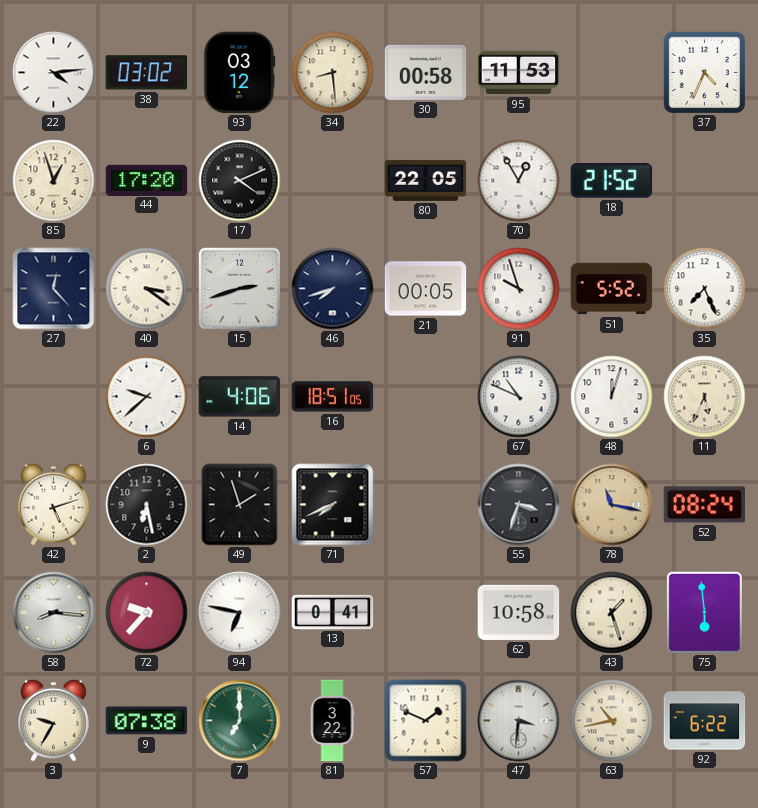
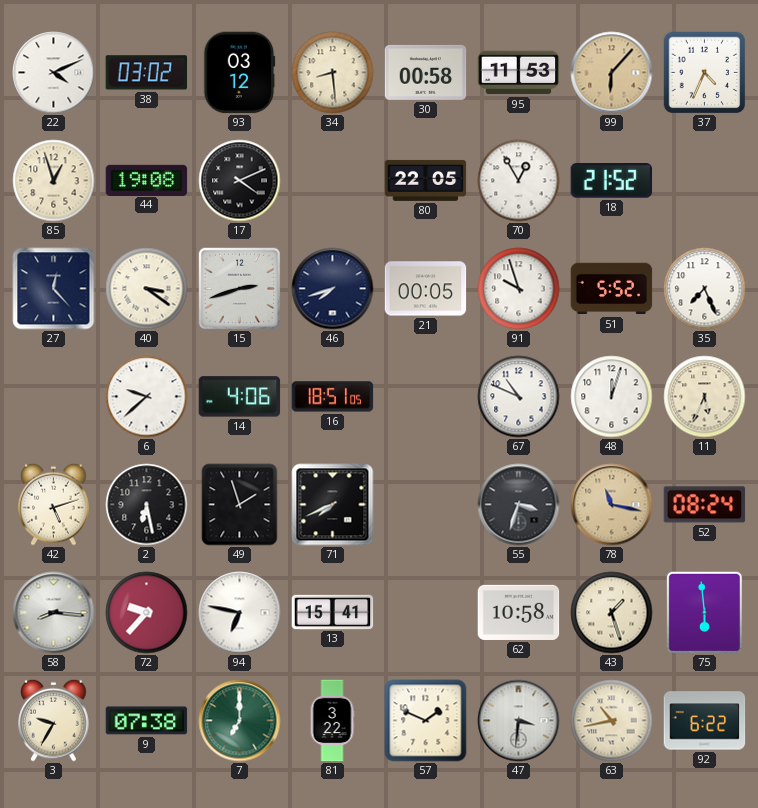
22: 4:14 -> 4:11
99: none -> 6:07
44: 17:20 -> 19:08
13: 0:41 -> 15:41
